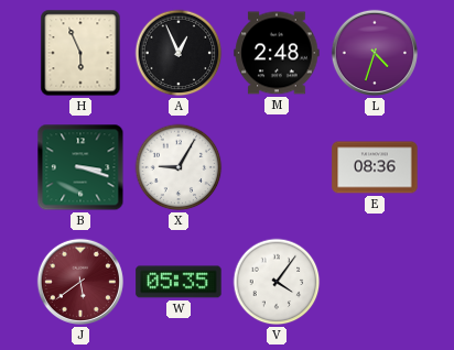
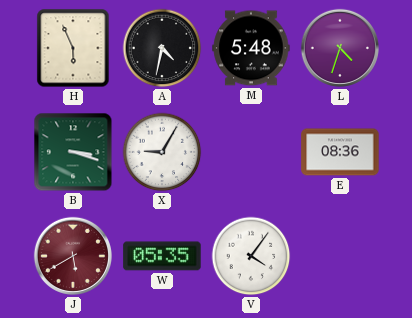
A: 12:56 -> 4:32
M: 2:48 -> 5:48
J: 5:39 -> 5:40
